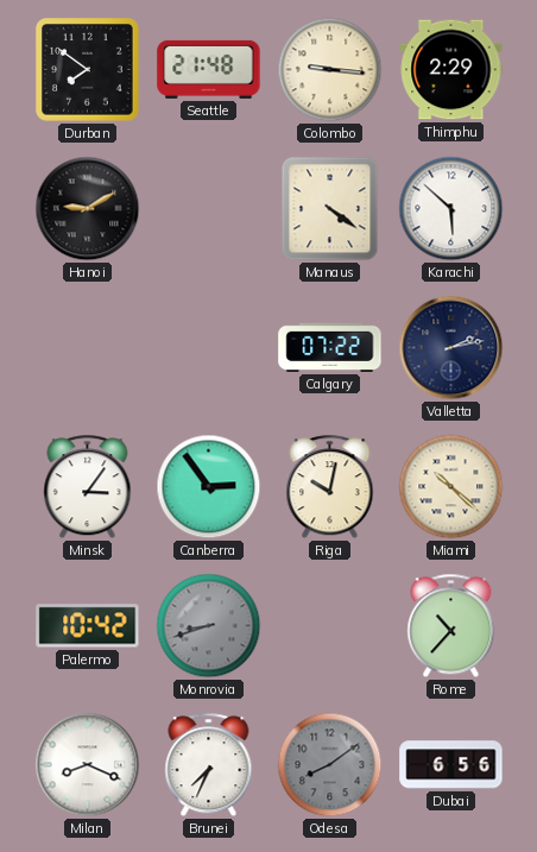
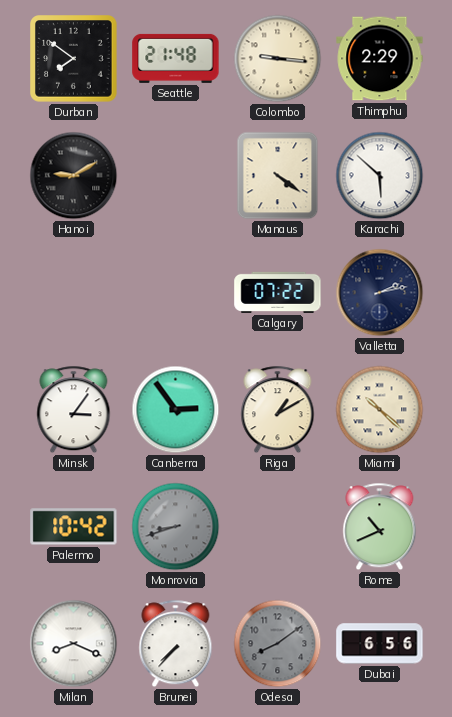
Riga: 10:02 -> 1:10
Rome: 10:37 -> 10:41
Brunei: 7:34 -> 7:37
